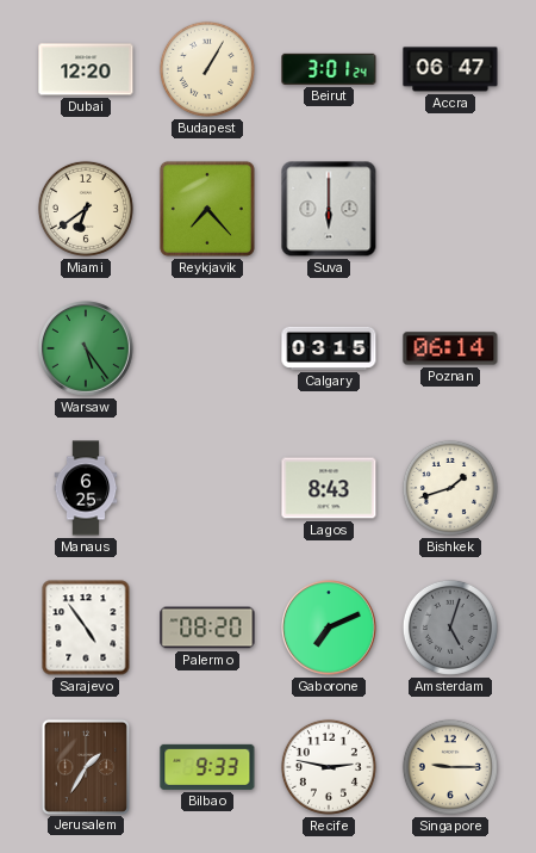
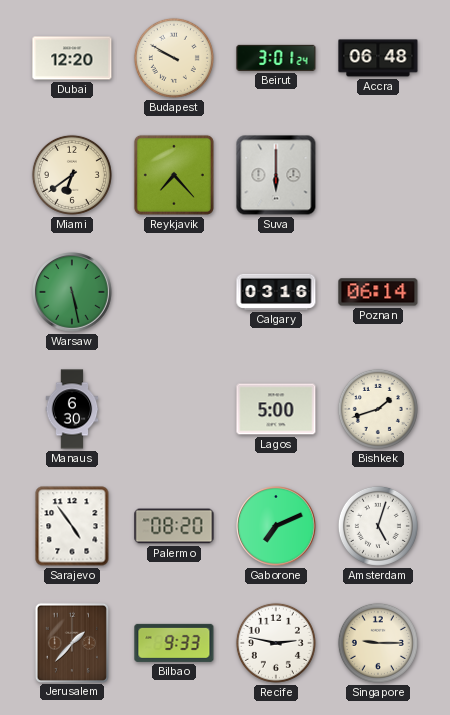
Budapest: 1:05 -> 9:50
Accra: 06:47 -> 06:48
Warsaw: 5:24 -> 5:28
Calgary: 03:15 -> 03:16
Manaus: 6:25 -> 6:30
Lagos: 8:43 -> 5:00
Amsterdam dial: grey -> white
Jerusalem: 1:35 -> 1:37
